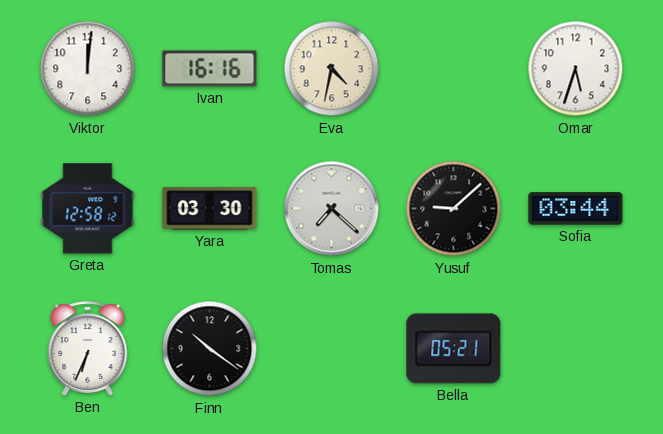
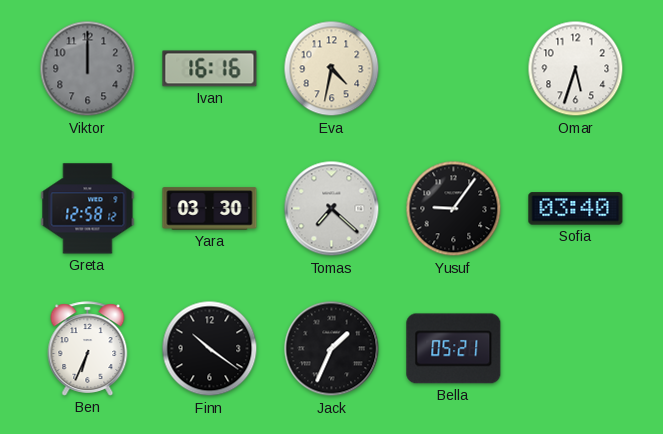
Viktor: 12:01 -> 12:00
Viktor dial: white -> grey
Yusuf: 9:08 -> 9:06
Sofia: 03:44 -> 03:40
Jack: none -> 1:34
